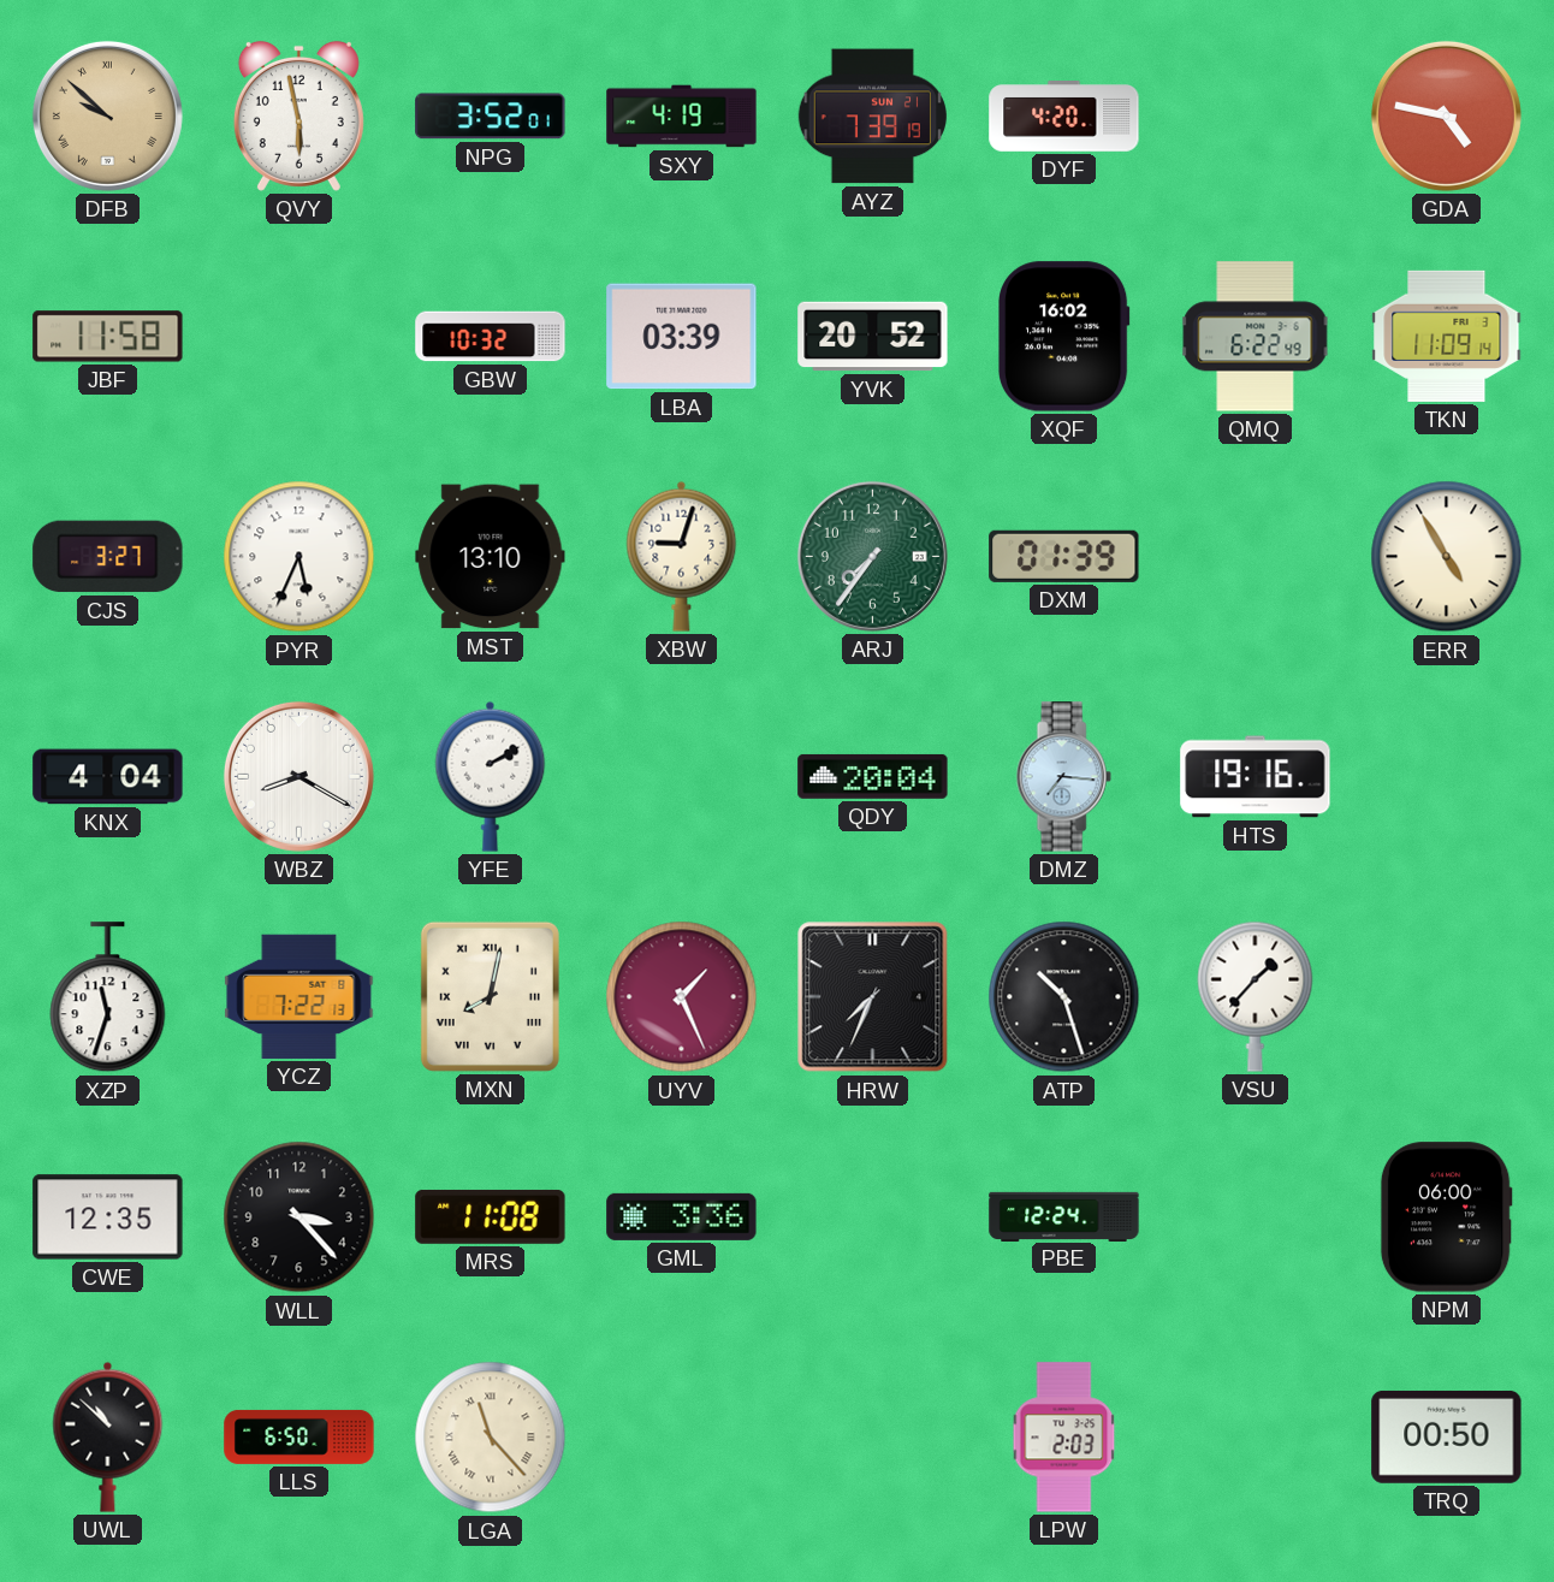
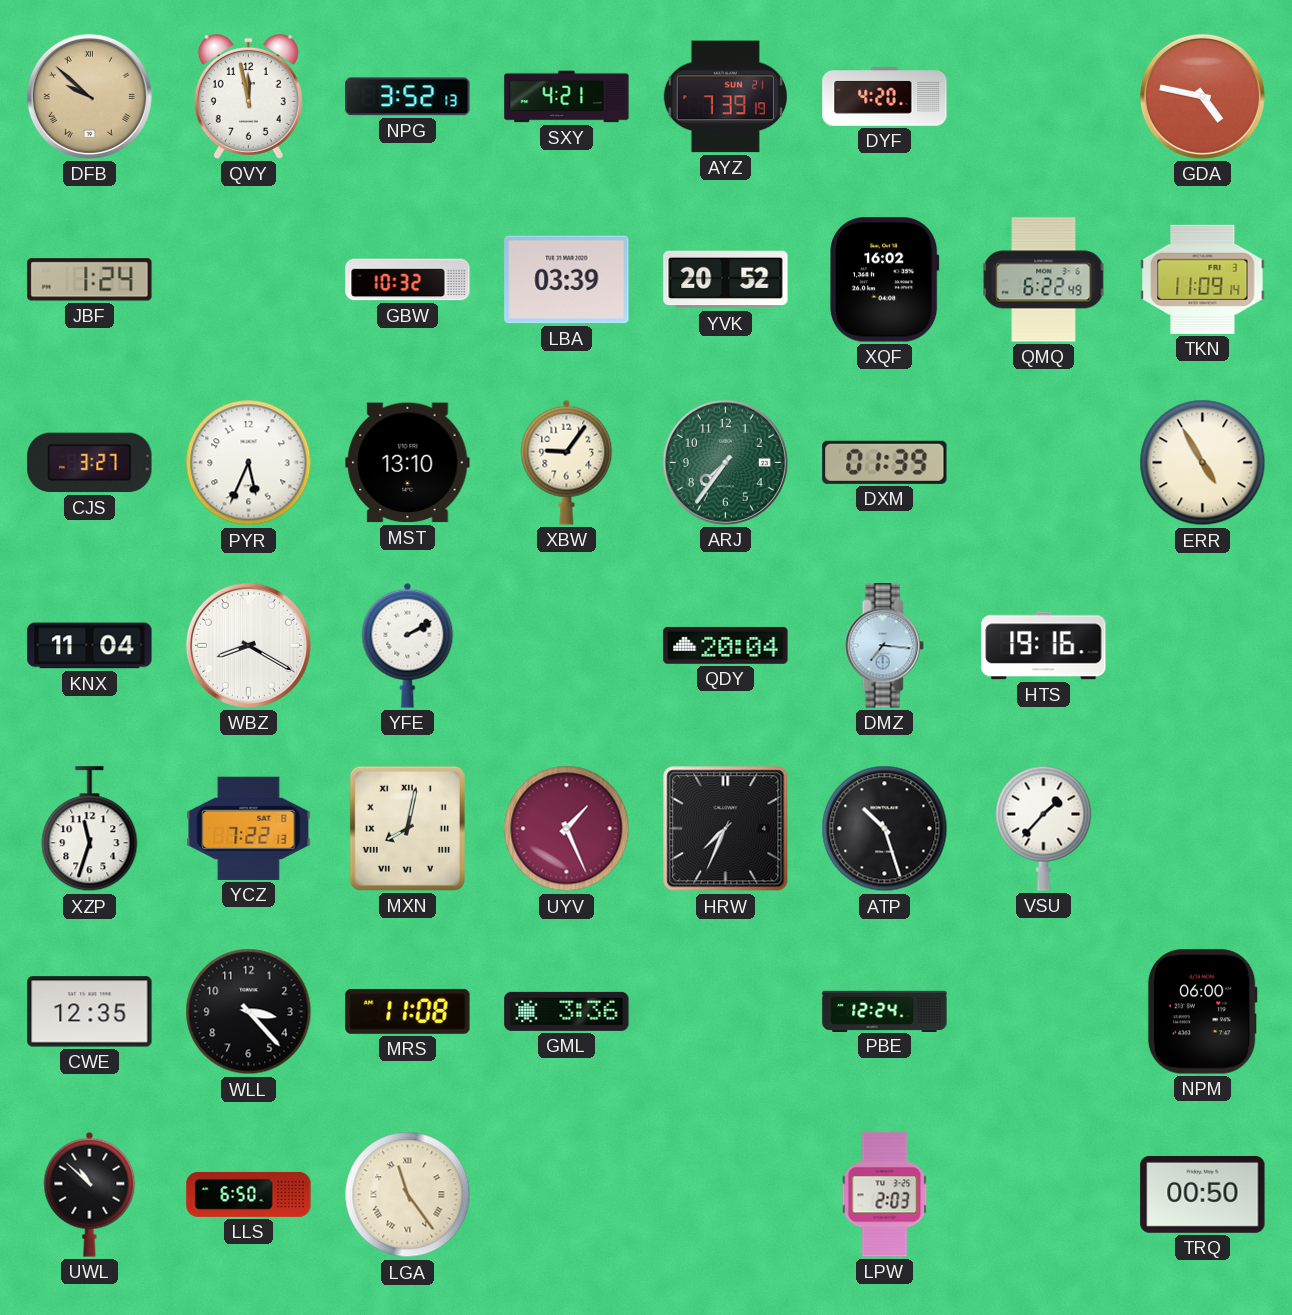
QVY: 5:58 -> 11:58
NPG: 3:52:01 -> 3:52:13
SXY: 4:19 -> 4:21
JBF: 11:58 -> 1:24
XBW: 9:03 -> 9:06
KNX: 4:04 -> 11:04
LGA: 11:23 -> 11:24
